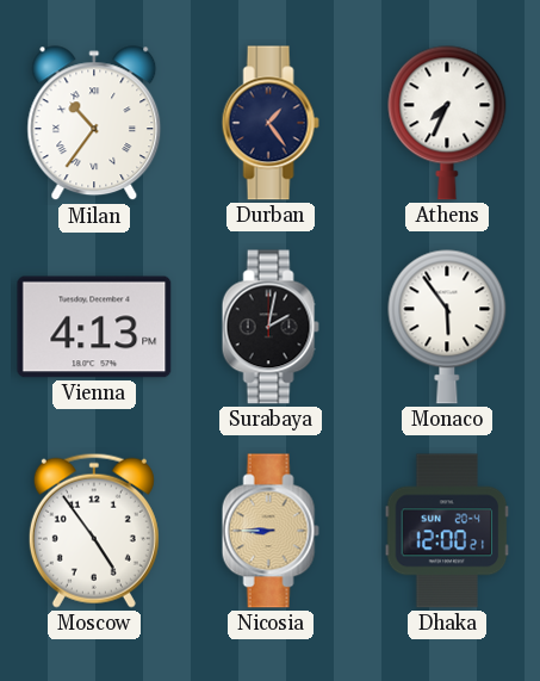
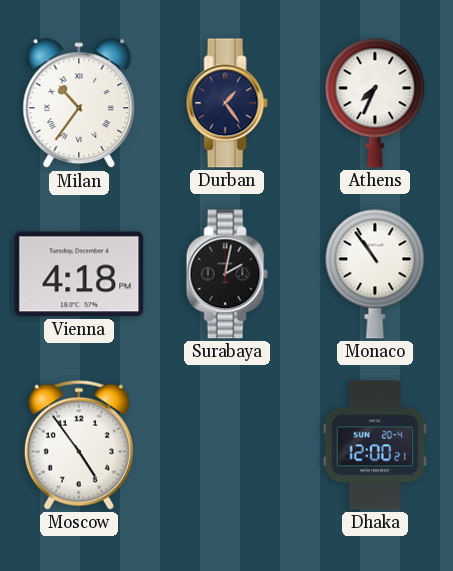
Vienna: 4:13 -> 4:18
Monaco: 5:54 -> 10:54
Nicosia: 8:45 -> none
